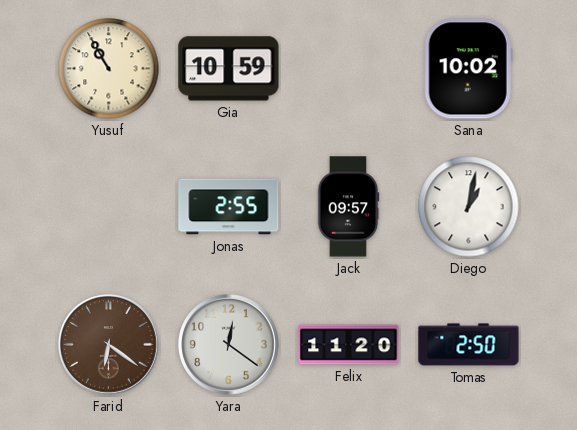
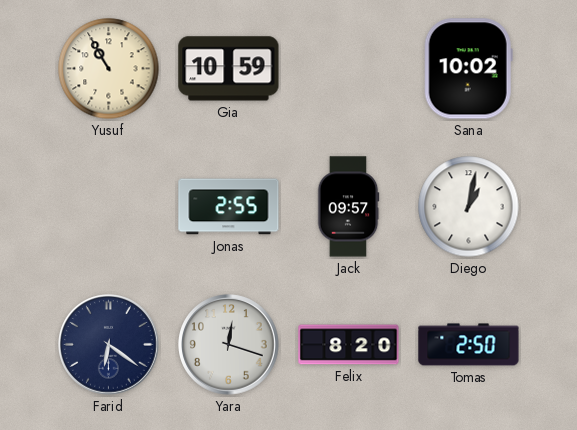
Farid dial: brown -> navy
Yara: 12:21 -> 12:18
Felix: 11:20 -> 8:20
